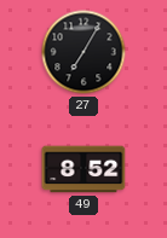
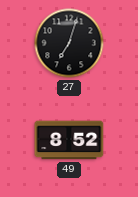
27: 7:05 -> 7:03
